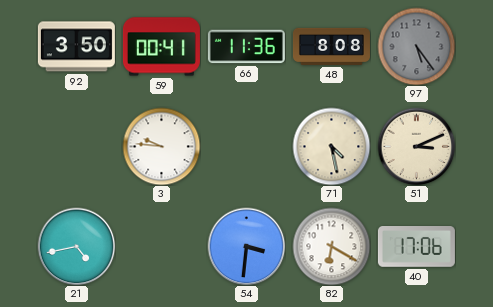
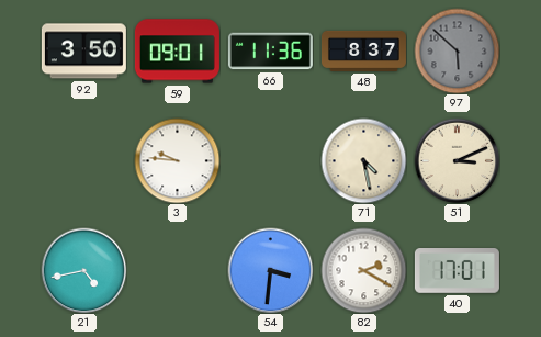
59: 00:41 -> 09:01
48: 8:08 -> 8:37
97: 5:24 -> 5:52
82: 6:20 -> 2:20
40: 17:06 -> 17:01
